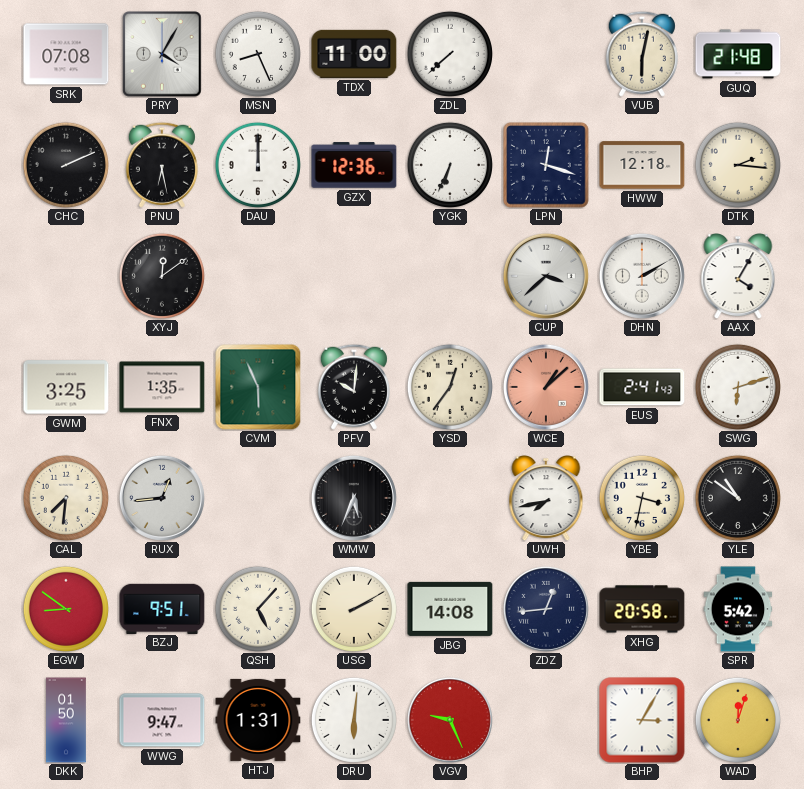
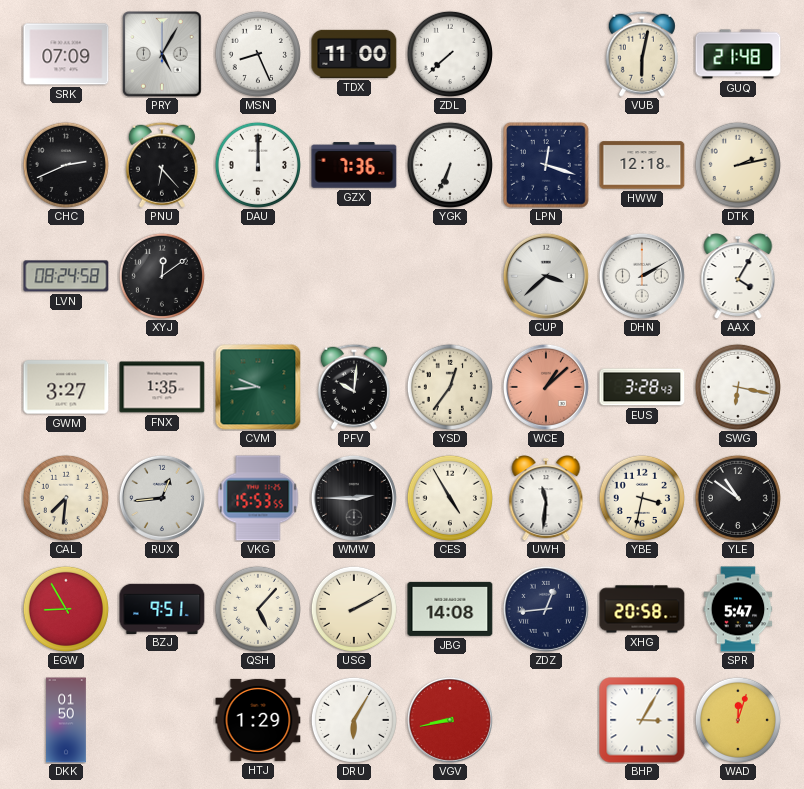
SRK: 07:08 -> 07:09
PRY: 4:05 -> 5:05
CHC: 2:11 -> 2:41
PNU: 6:28 -> 6:23
GZX: 12:36 -> 7:36
DTK: 2:16 -> 2:13
LVN: none -> 08:24
GWM: 3:25 -> 3:27
CVM: 5:56 -> 9:44
EUS: 2:41 -> 3:28
SWG: 6:12 -> 6:17
VKG: none -> 15:53
WMW: 5:34 -> 2:45
CES: none -> 4:55
UWH: 7:43 -> 11:31
EGW: 8:51 -> 8:55
SPR: 5:42 -> 5:47
WWG: 9:47 -> none
HTJ: 1:31 -> 1:29
DRU: 6:01 -> 6:05
VGV: 9:26 -> 8:43
